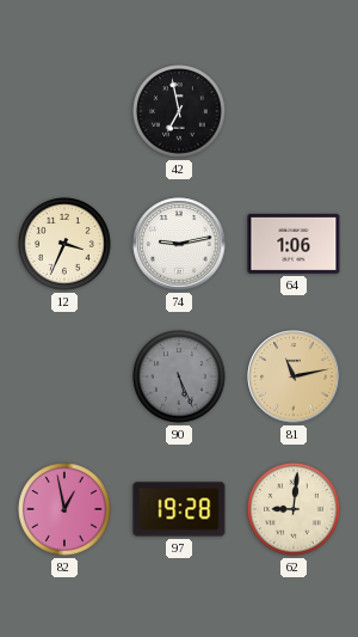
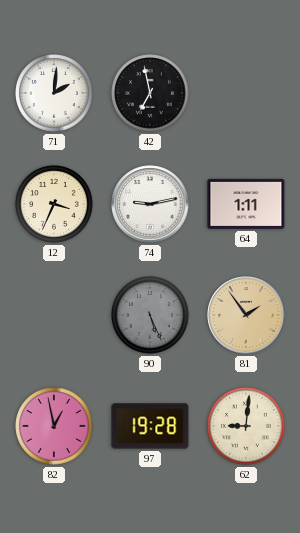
71: none -> 2:01
64: 1:06 -> 1:11
81: 11:13 -> 1:54
